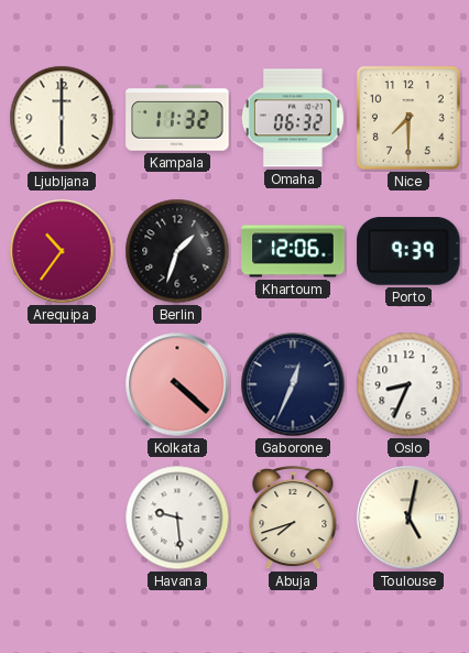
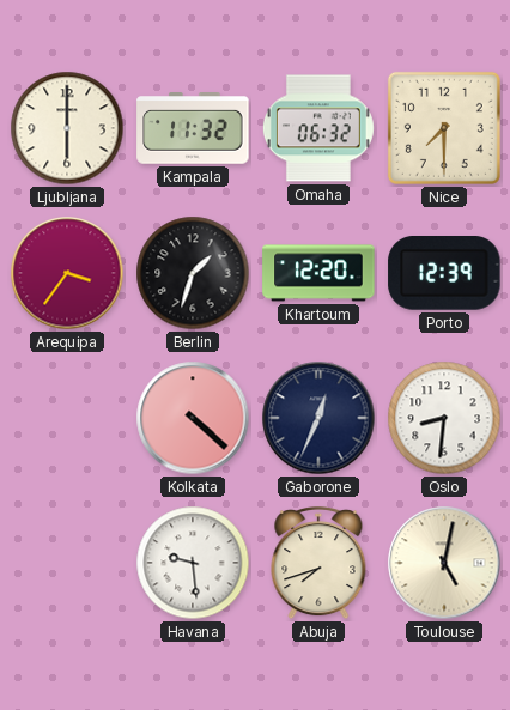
Arequipa: 10:36 -> 3:36
Khartoum: 12:06 -> 12:20
Porto: 9:39 -> 12:39
Oslo: 8:34 -> 8:31
